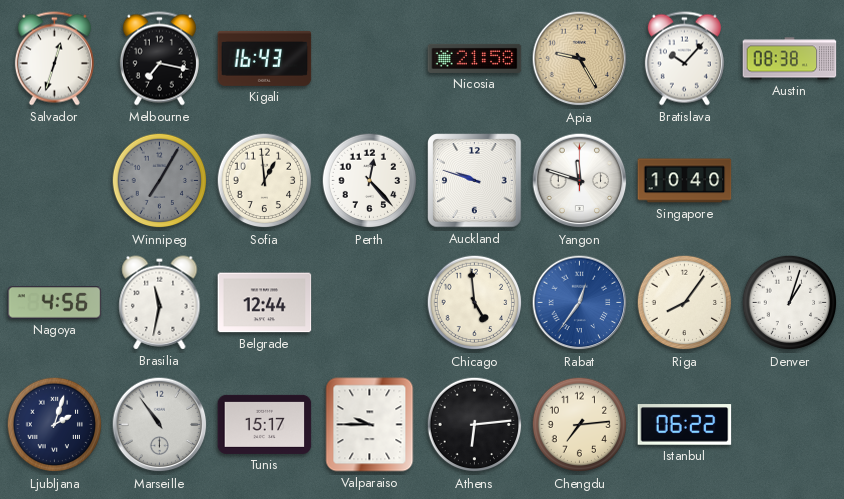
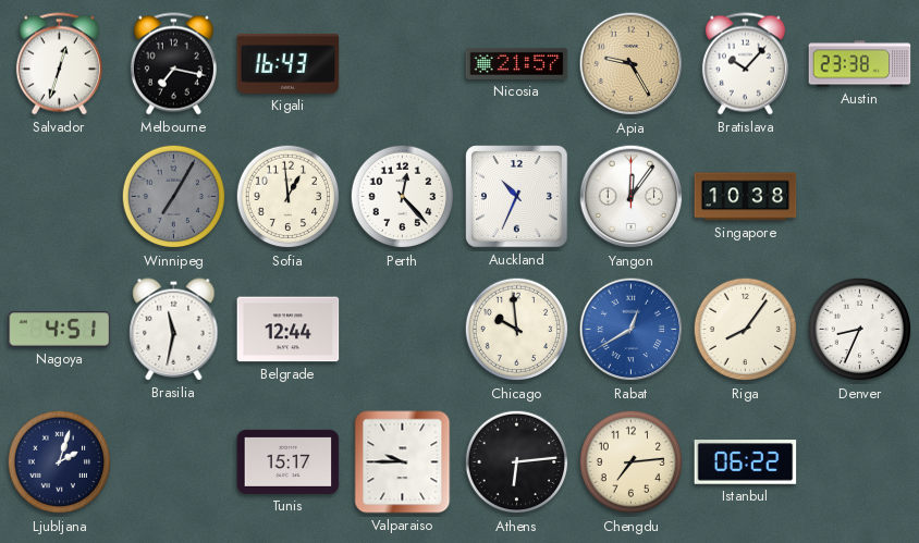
Nicosia: 21:58 -> 21:57
Austin: 08:38 -> 23:38
Auckland: 9:48 -> 10:34
Yangon: 11:48 -> 12:06
Singapore: 10:40 -> 10:38
Nagoya: 4:56 -> 4:51
Chicago: 4:59 -> 9:59
Rabat: 12:36 -> 12:40
Denver: 1:03 -> 8:34
Marseille: 10:54 -> none
